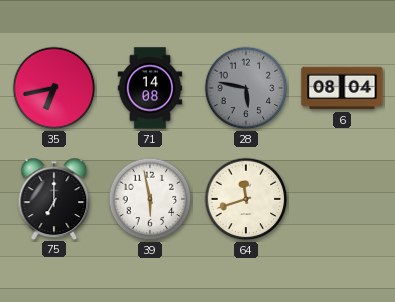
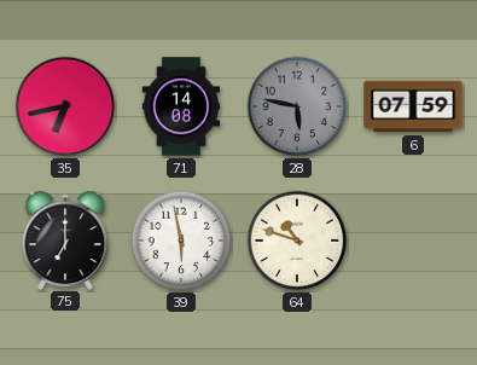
6: 08:04 -> 07:59
64: 11:42 -> 10:48
